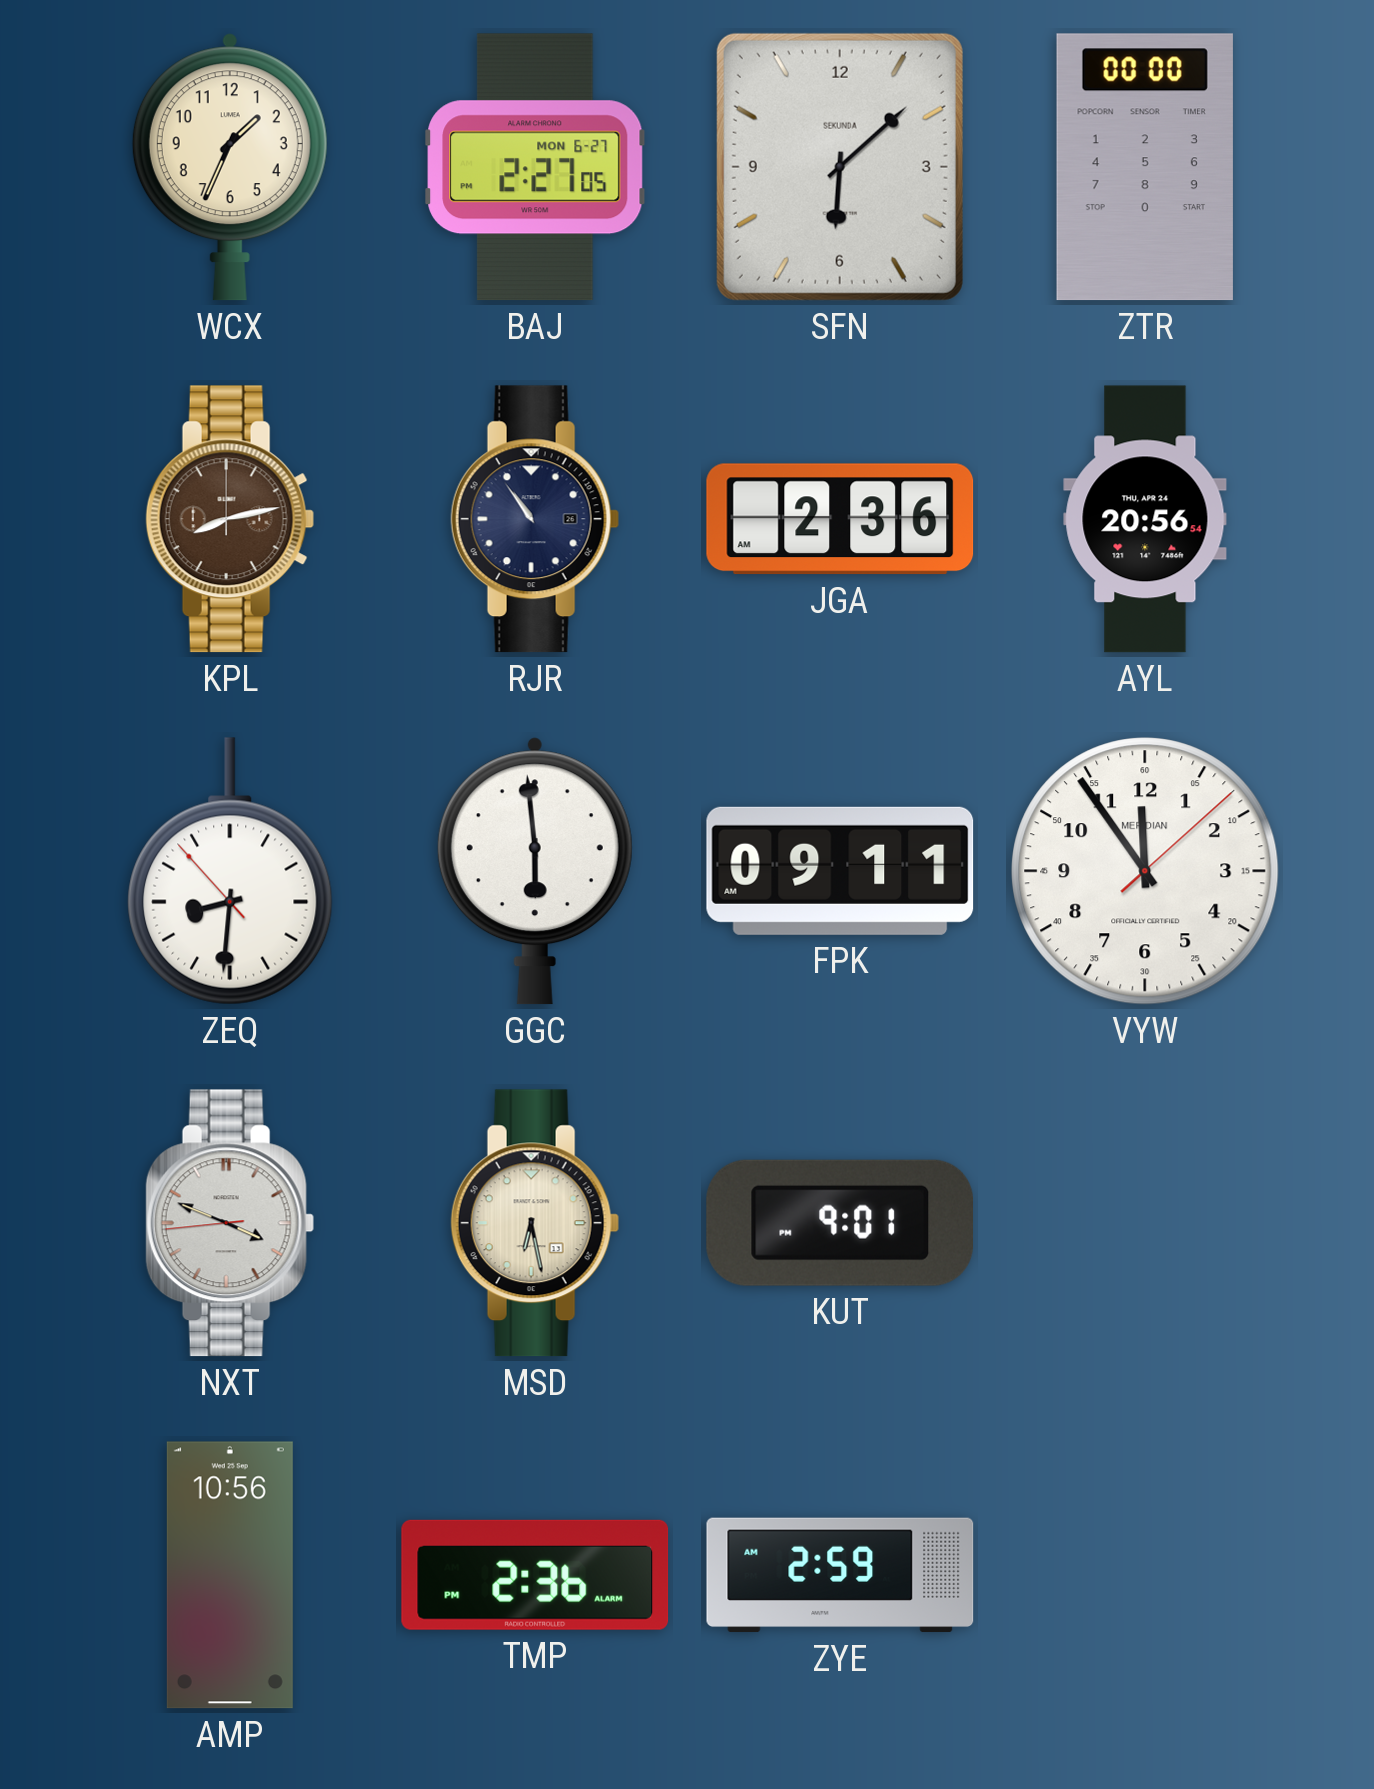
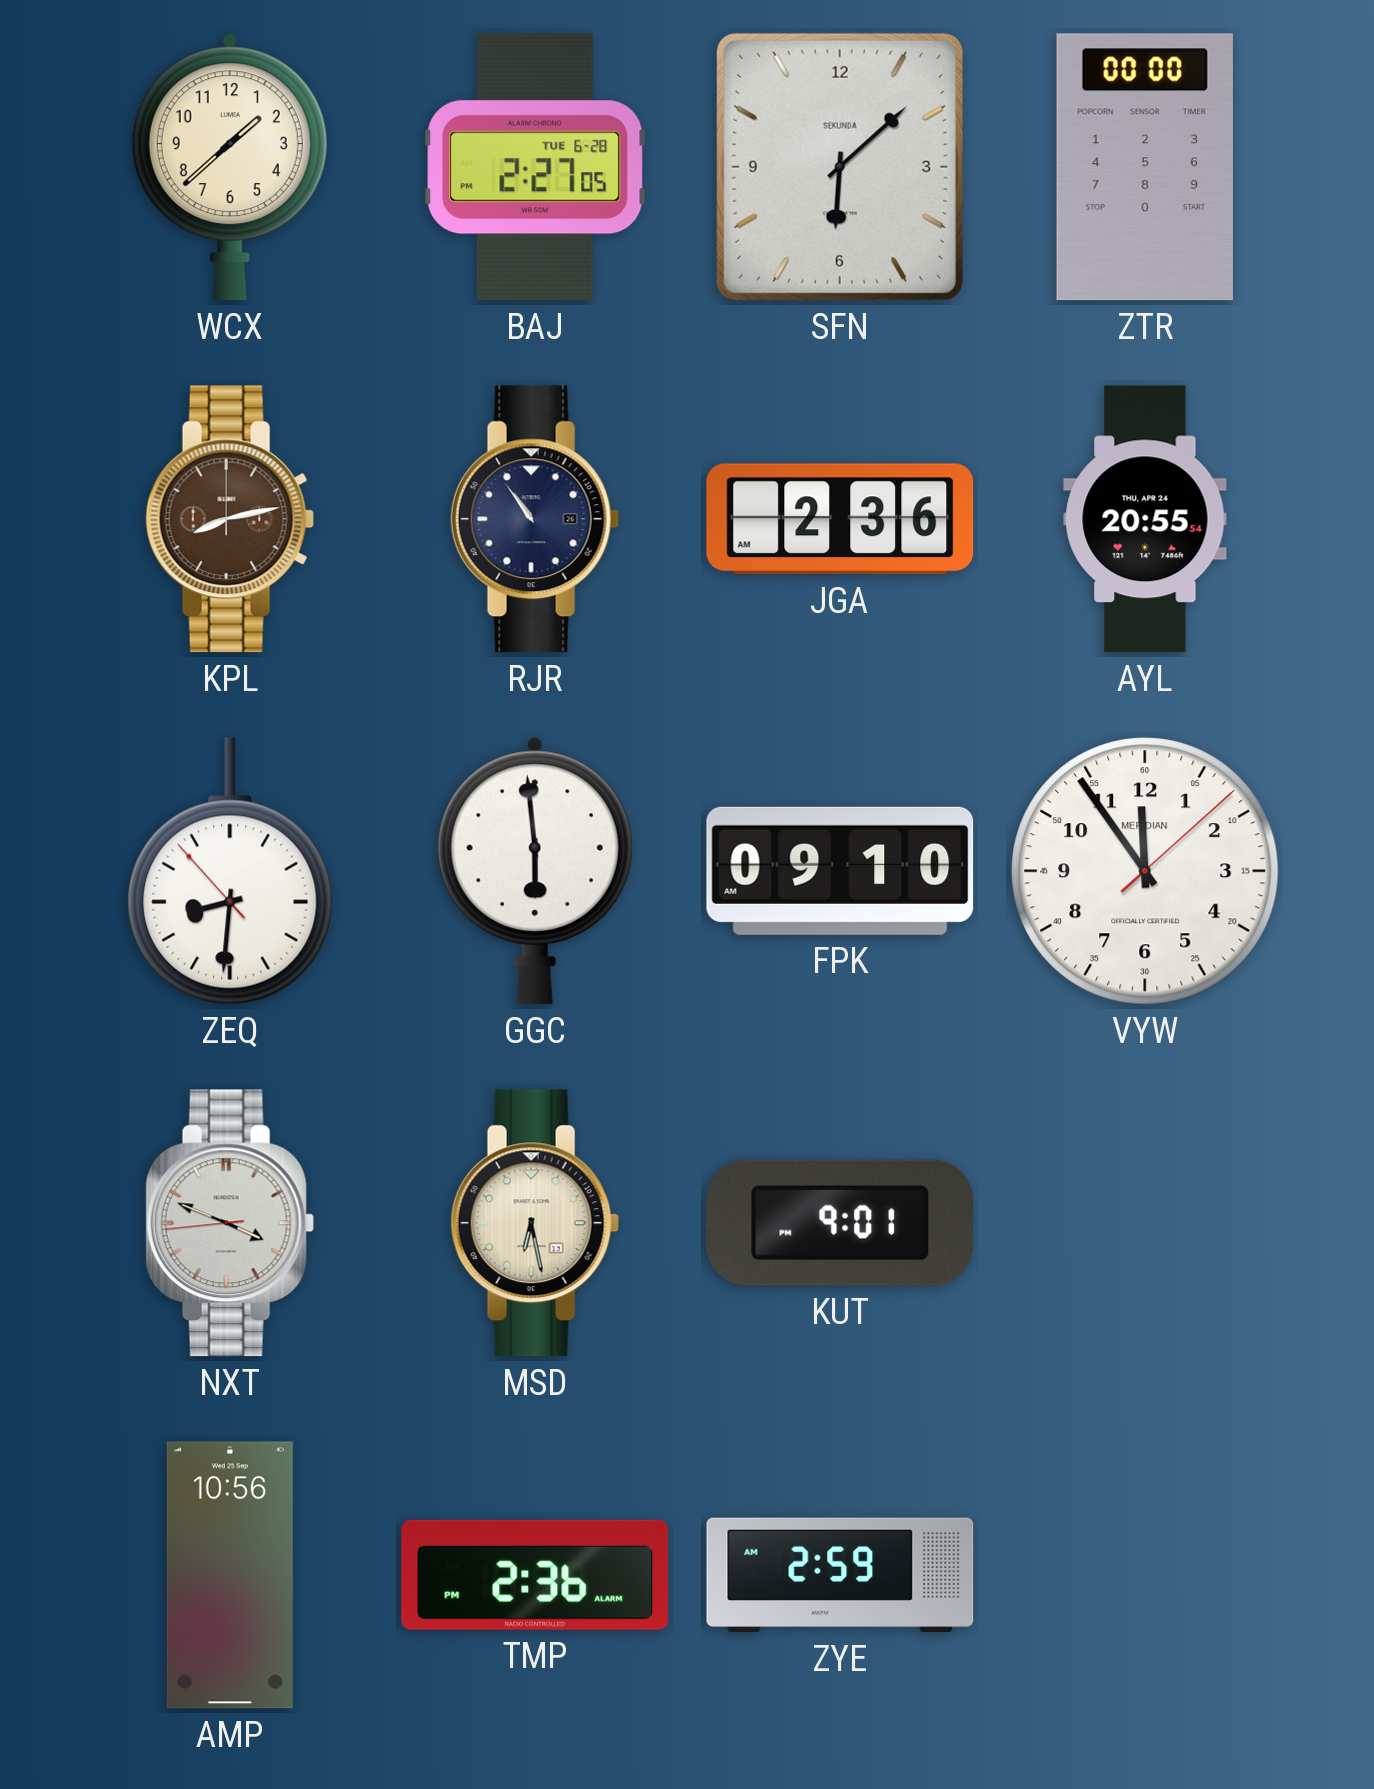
WCX: 1:34 -> 1:38
BAJ date: MON 6-27 -> TUE 6-28
AYL: 20:56 -> 20:55
FPK: 09:11 -> 09:10
